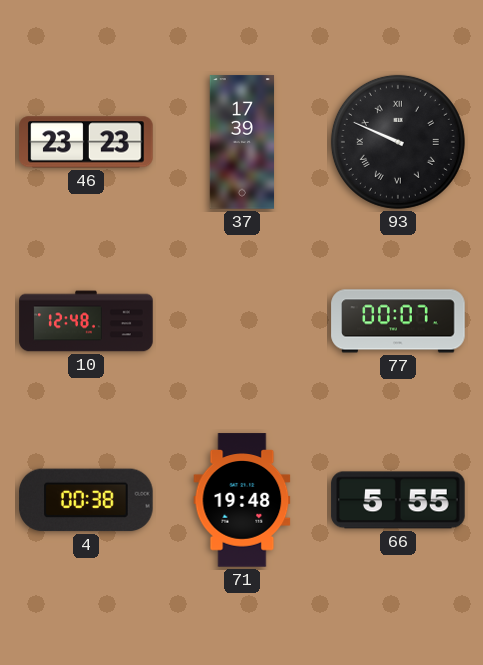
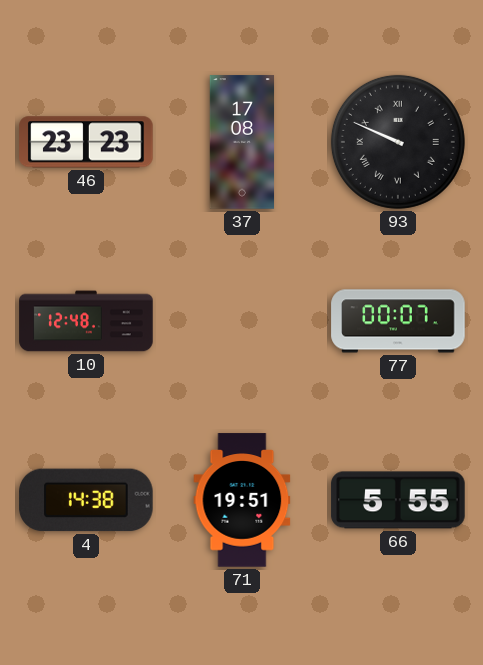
37: 17:39 -> 17:08
4: 00:38 -> 14:38
71: 19:48 -> 19:51
